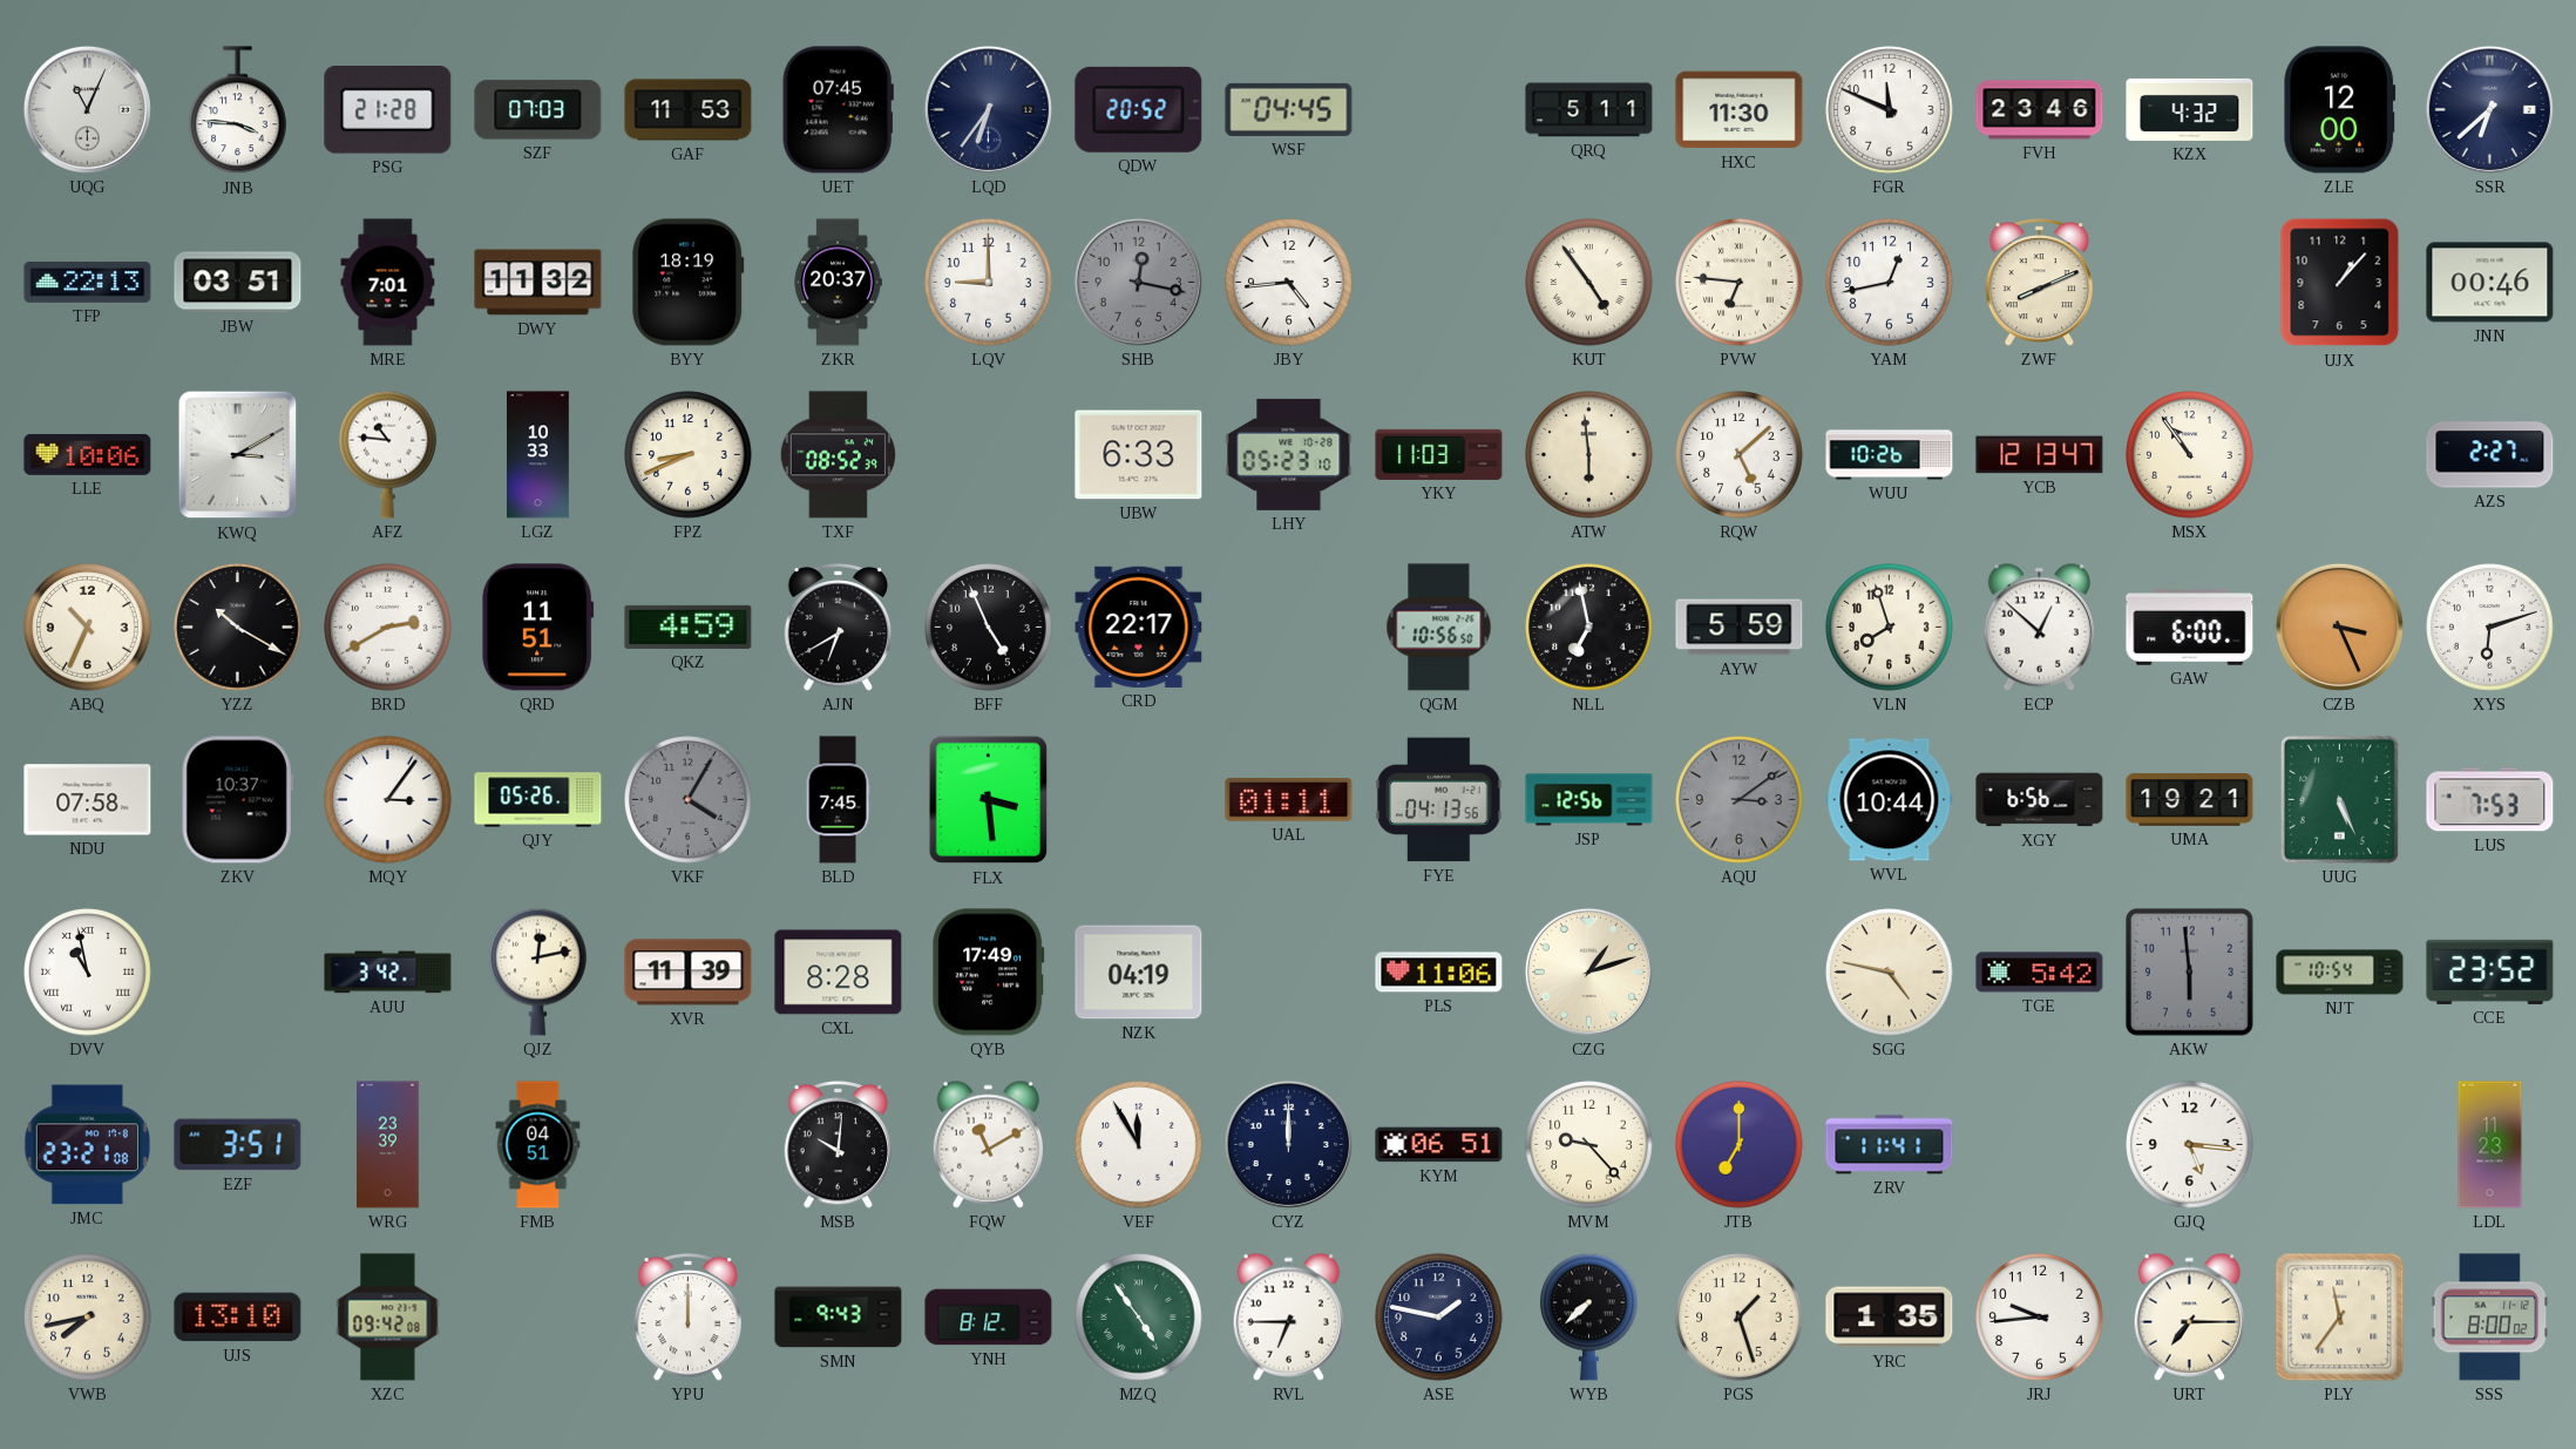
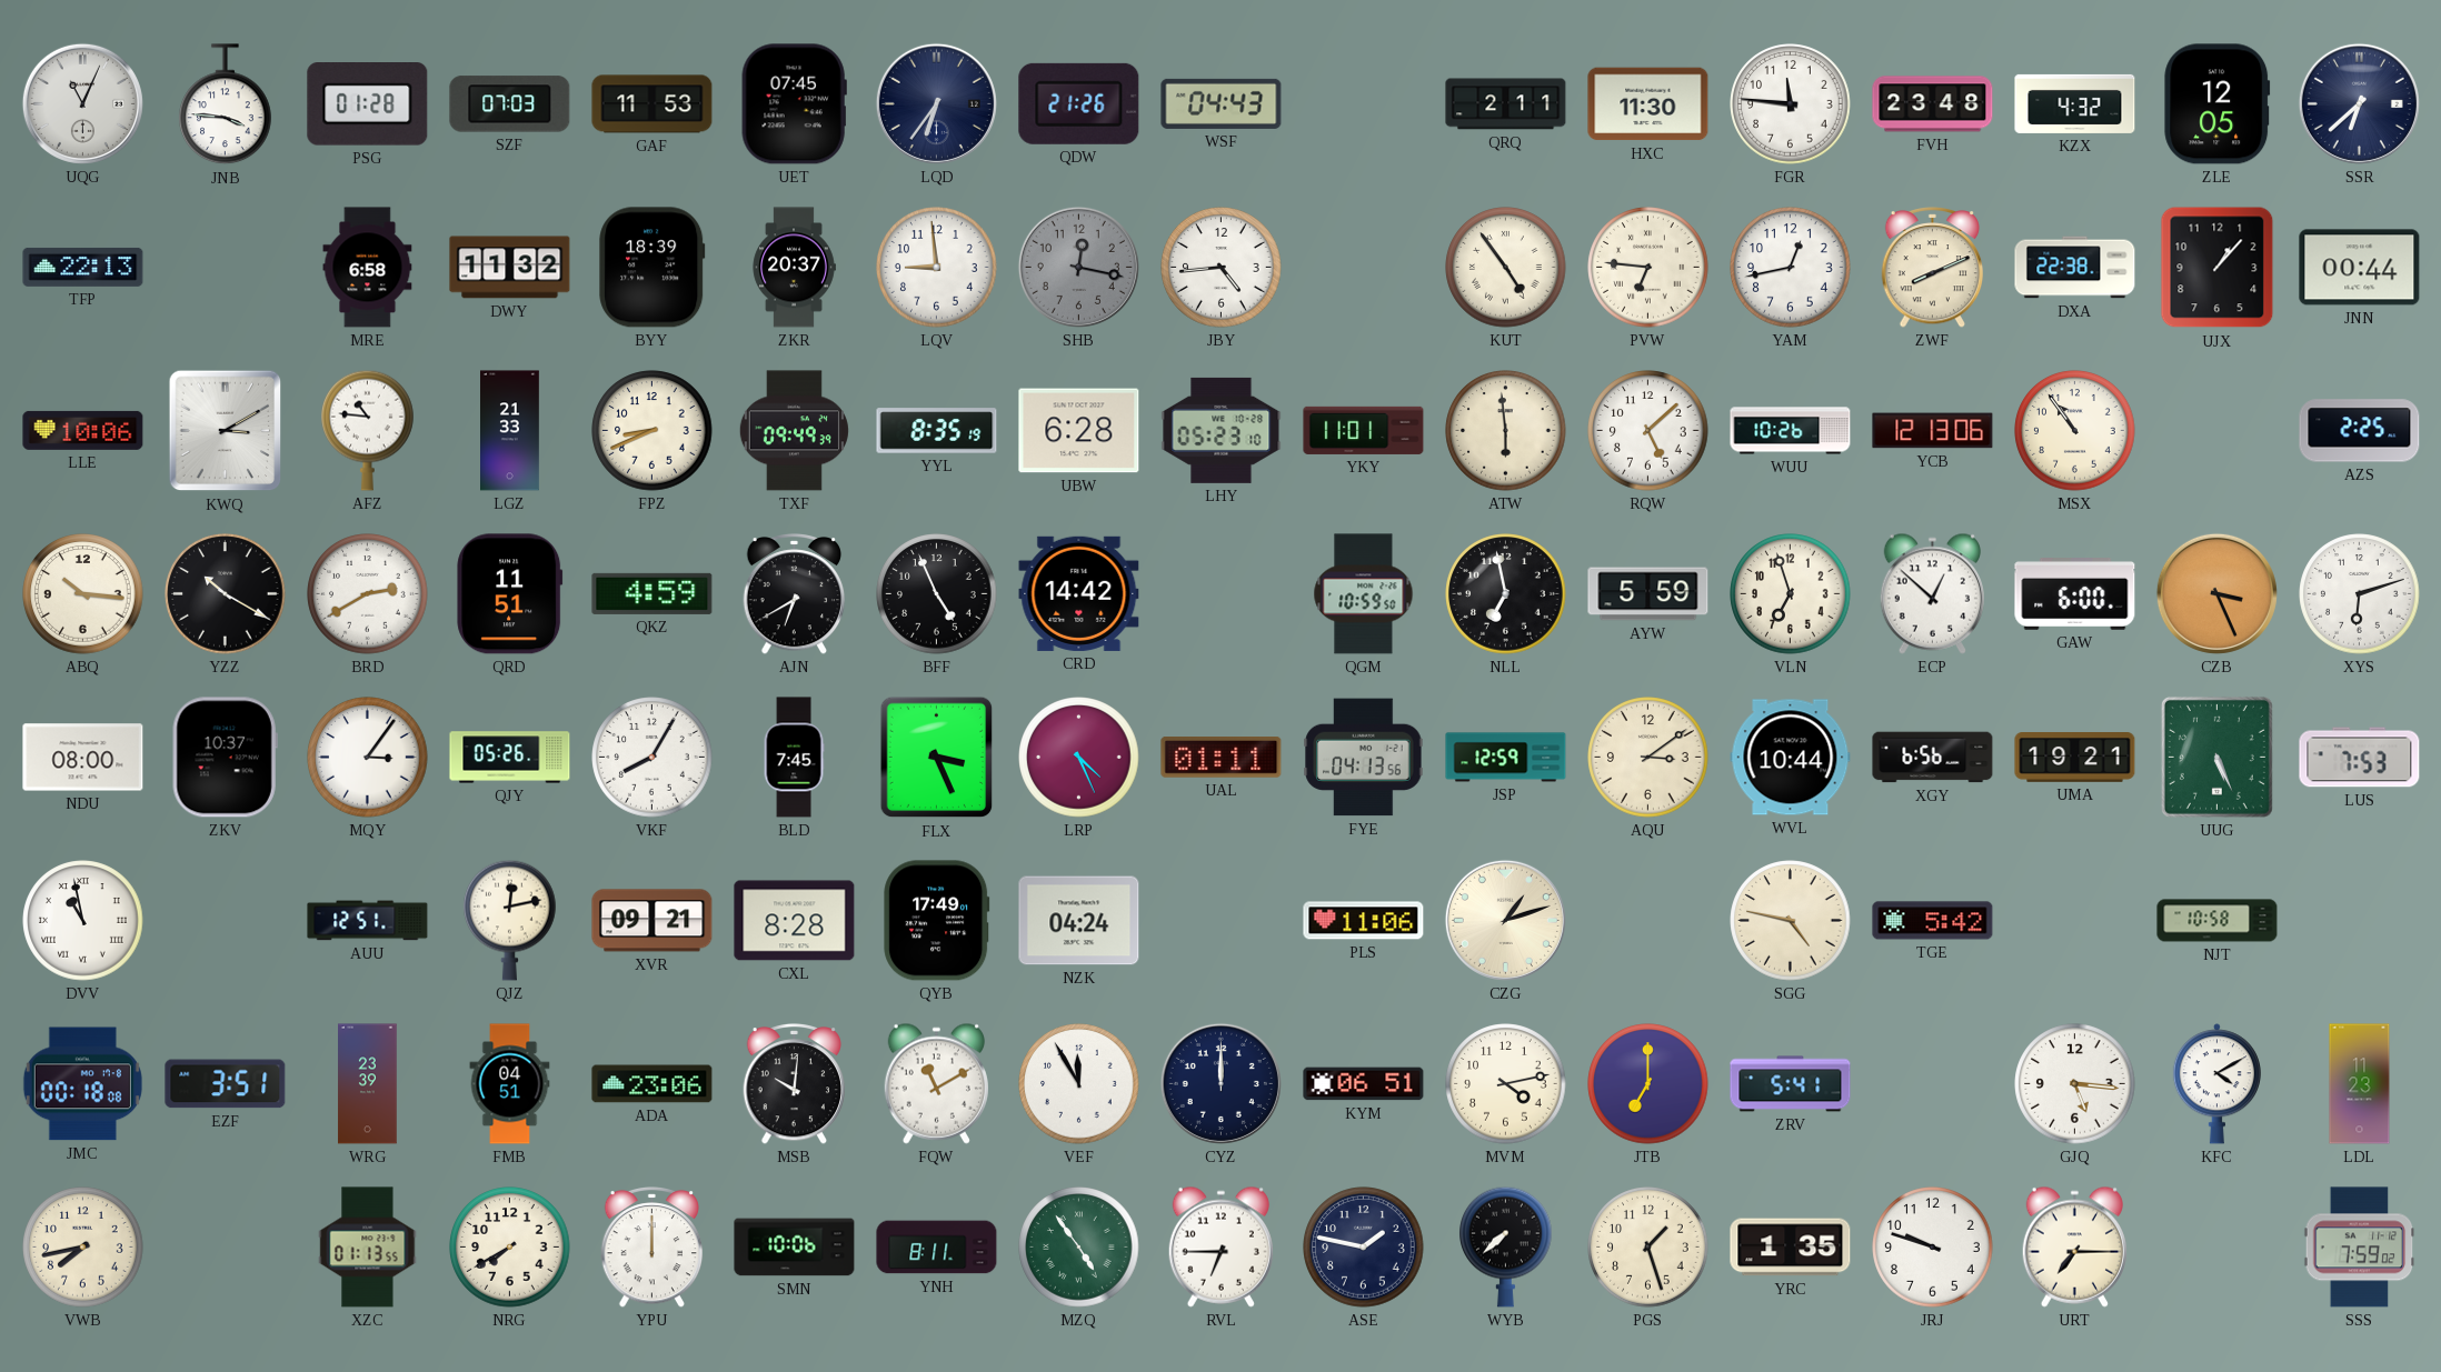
PSG: 21:28 -> 01:28
QDW: 20:52 -> 21:26
WSF: 04:45 -> 04:43
QRQ: 5:11 -> 2:11
FGR: 11:49 -> 11:46
FVH: 23:46 -> 23:48
ZLE: 12:00 -> 12:05
JBW: 03:51 -> none
MRE: 7:01 -> 6:58
BYY: 18:19 -> 18:39
LQV: 9:00 -> 8:59
DXA: none -> 22:38
JNN: 00:46 -> 00:44
LGZ: 10:33 -> 21:33
TXF: 08:52 -> 09:49
YYL: none -> 8:35
UBW: 6:33 -> 6:28
YKY: 11:03 -> 11:01
YCB: 12:13:47 -> 12:13:06
AZS: 2:27 -> 2:25
ABQ: 10:34 -> 10:16
CRD: 22:17 -> 14:42
QGM: 10:56 -> 10:59
VLN: 7:57 -> 6:57
NDU: 07:58 -> 08:00
VKF: 4:05 -> 8:05
VKF dial: grey -> white
FLX: 3:29 -> 3:26
LRP: none -> 4:26
JSP: 12:56 -> 12:59
AQU dial: grey -> cream
AUU: 3:42 -> 12:51
XVR: 11:39 -> 09:21
NZK: 04:19 -> 04:24
AKW: 5:59 -> none
NJT: 10:54 -> 10:58
CCE: 23:52 -> none
JMC: 23:21 -> 00:18
ADA: none -> 23:06
MVM: 9:23 -> 4:13
ZRV: 11:41 -> 5:41
KFC: none -> 4:10
UJS: 13:10 -> none
XZC: 09:42 -> 01:13
NRG: none -> 7:40
SMN: 9:43 -> 10:06
YNH: 8:12 -> 8:11
JRJ: 9:44 -> 9:48
PLY: 11:36 -> none
SSS: 8:00 -> 7:59
